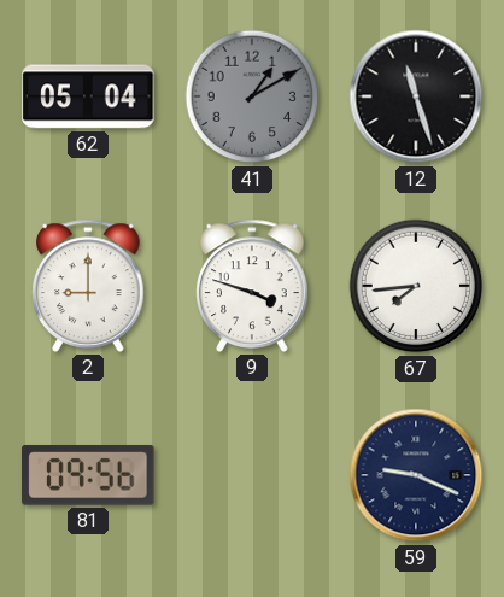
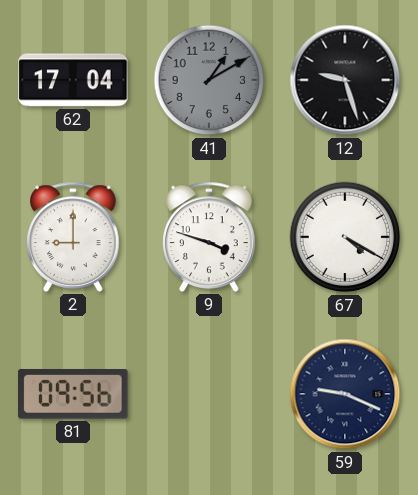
62: 05:04 -> 17:04
12: 11:27 -> 9:27
67: 7:44 -> 4:20
